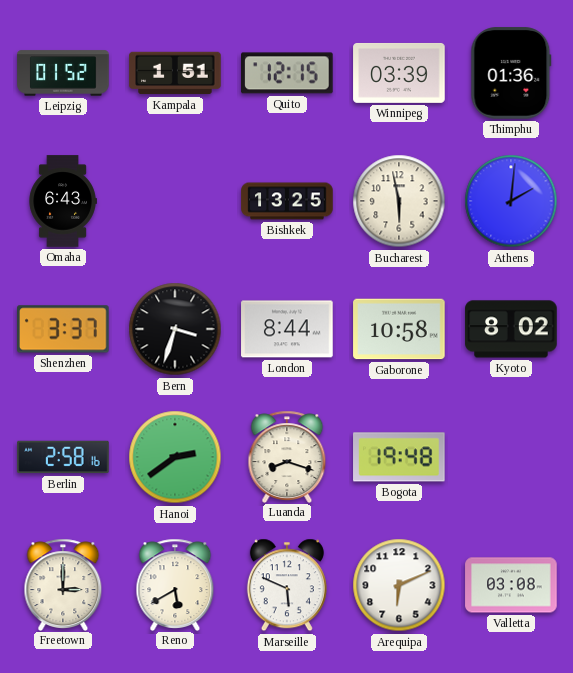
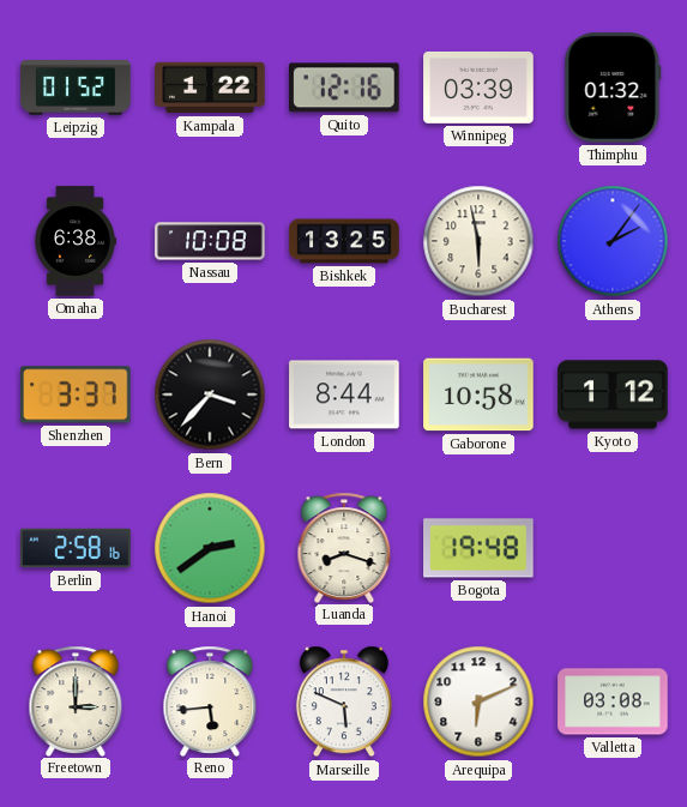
Kampala: 1:51 -> 1:22
Quito: 12:15 -> 12:16
Thimphu: 01:36 -> 01:32
Omaha: 6:43 -> 6:38
Nassau: none -> 10:08
Athens: 2:01 -> 2:06
Bern: 3:33 -> 3:37
Kyoto: 8:02 -> 1:12
Reno: 5:40 -> 5:44
